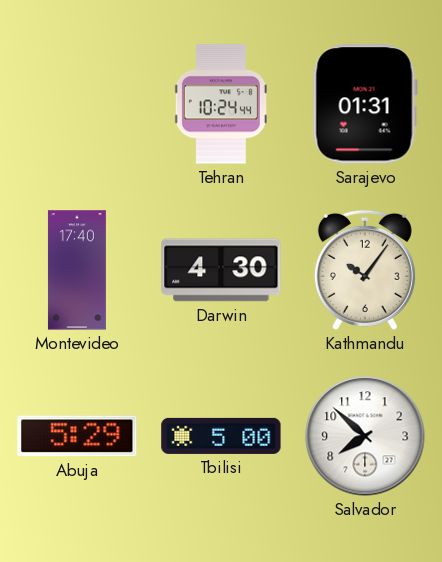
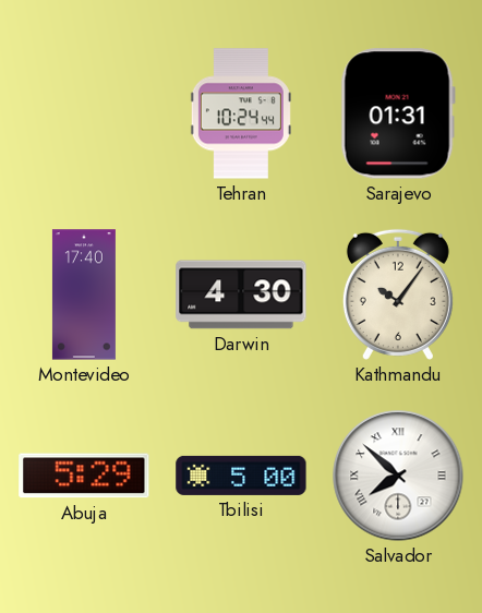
Salvador numerals: Arabic -> Roman
